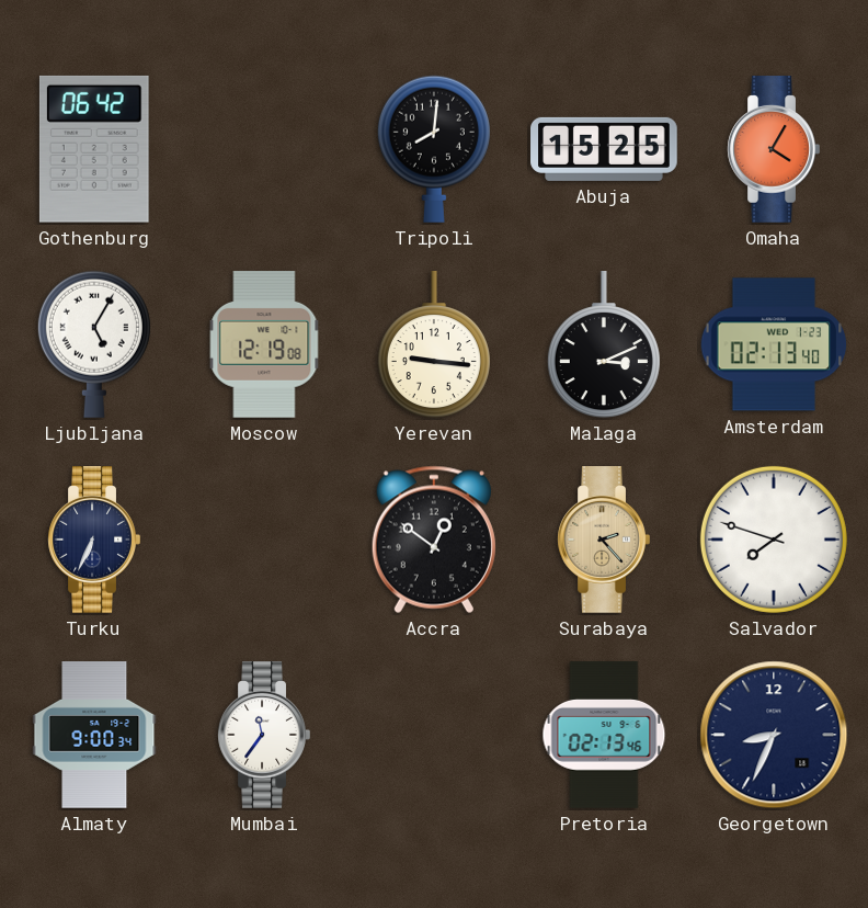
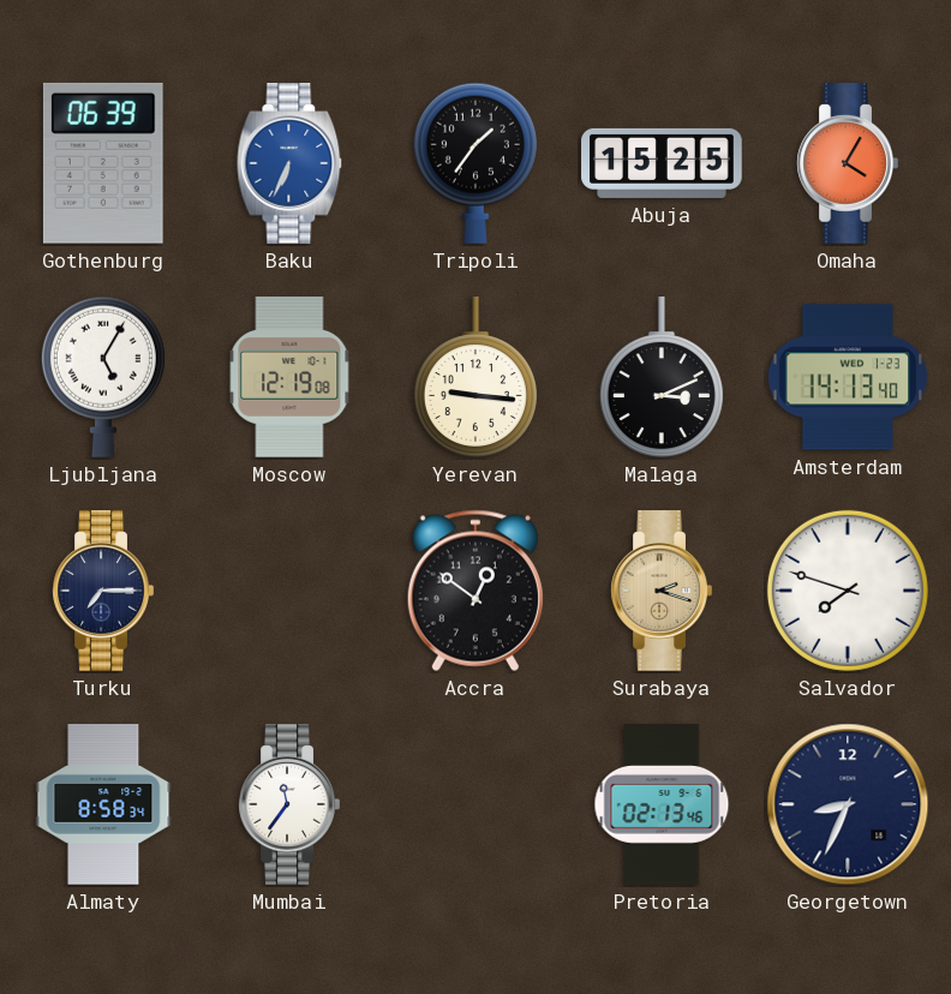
Gothenburg: 06:42 -> 06:39
Baku: none -> 6:34
Tripoli: 8:01 -> 1:36
Amsterdam: 02:13 -> 14:13
Turku: 6:34 -> 7:15
Surabaya: 2:23 -> 2:18
Almaty: 9:00 -> 8:58
